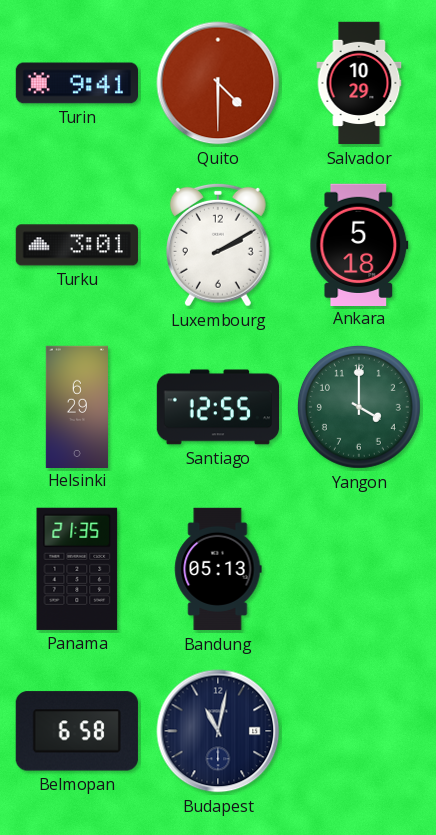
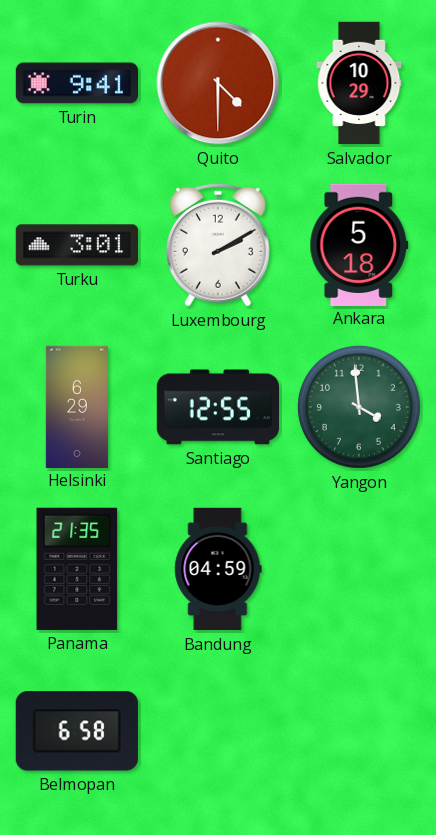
Yangon: 4:00 -> 3:59
Bandung: 05:13 -> 04:59
Budapest: 11:02 -> none
